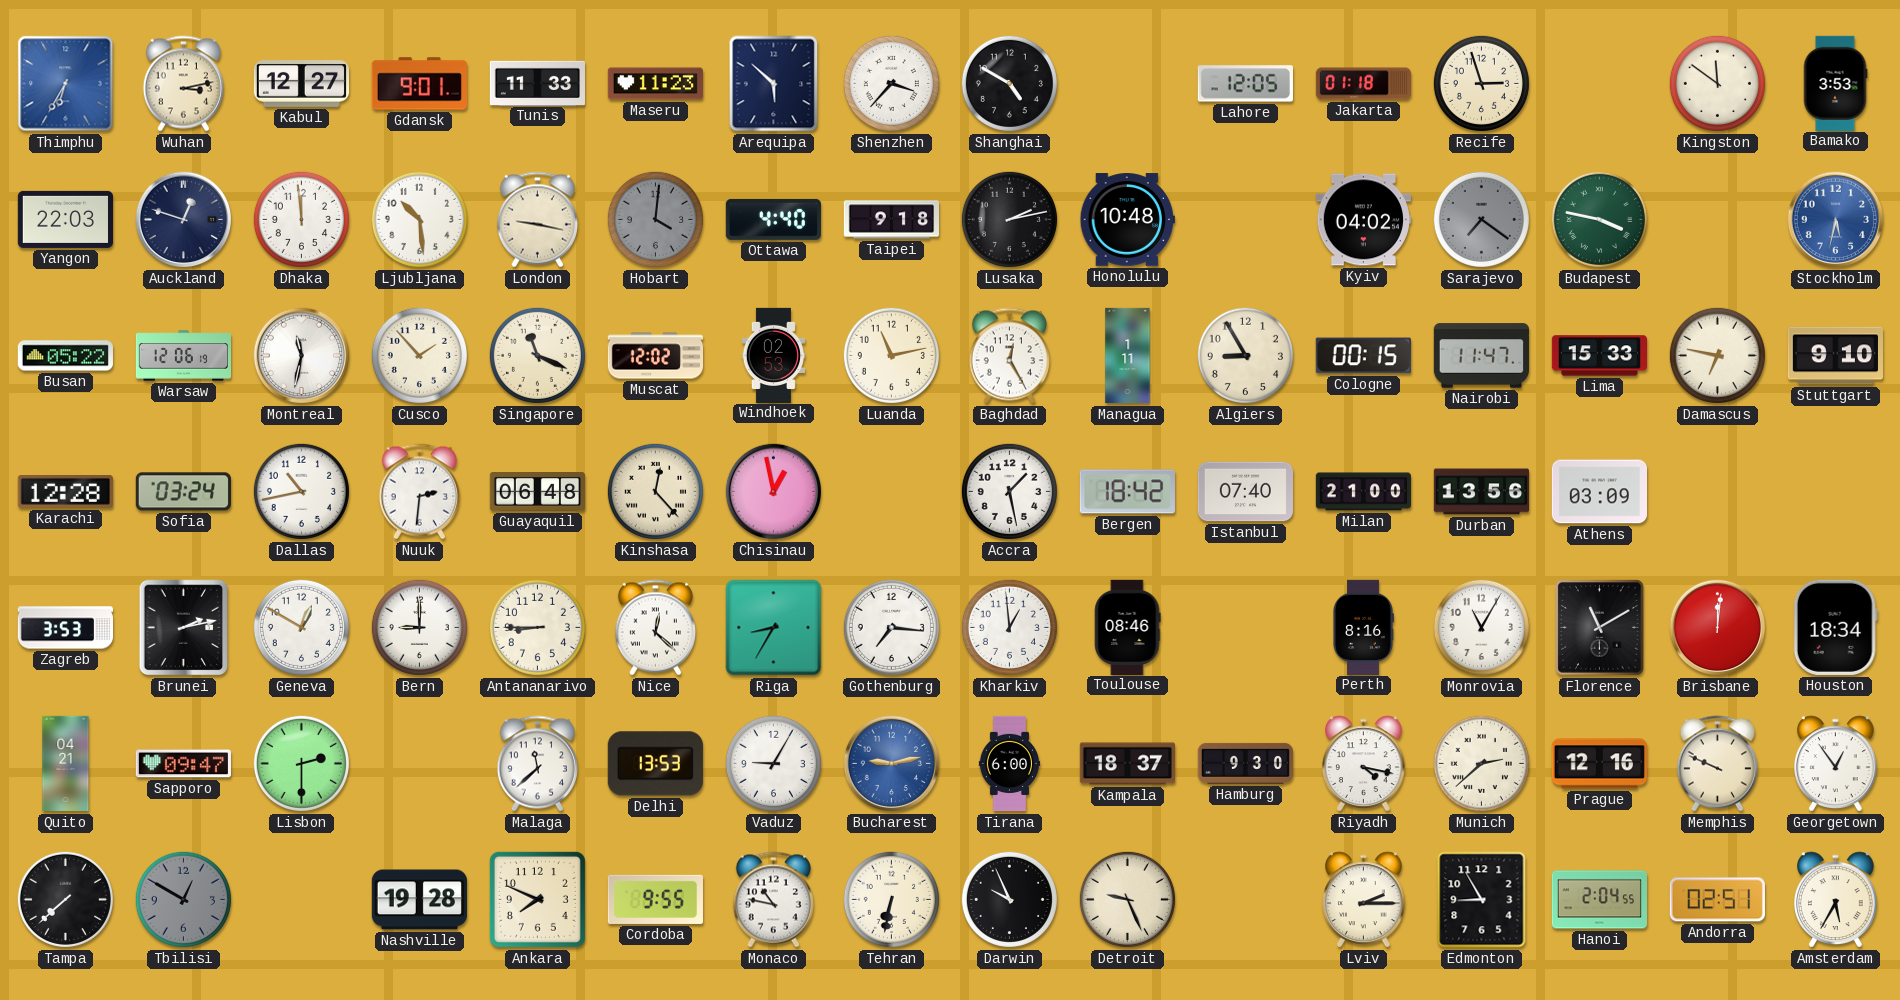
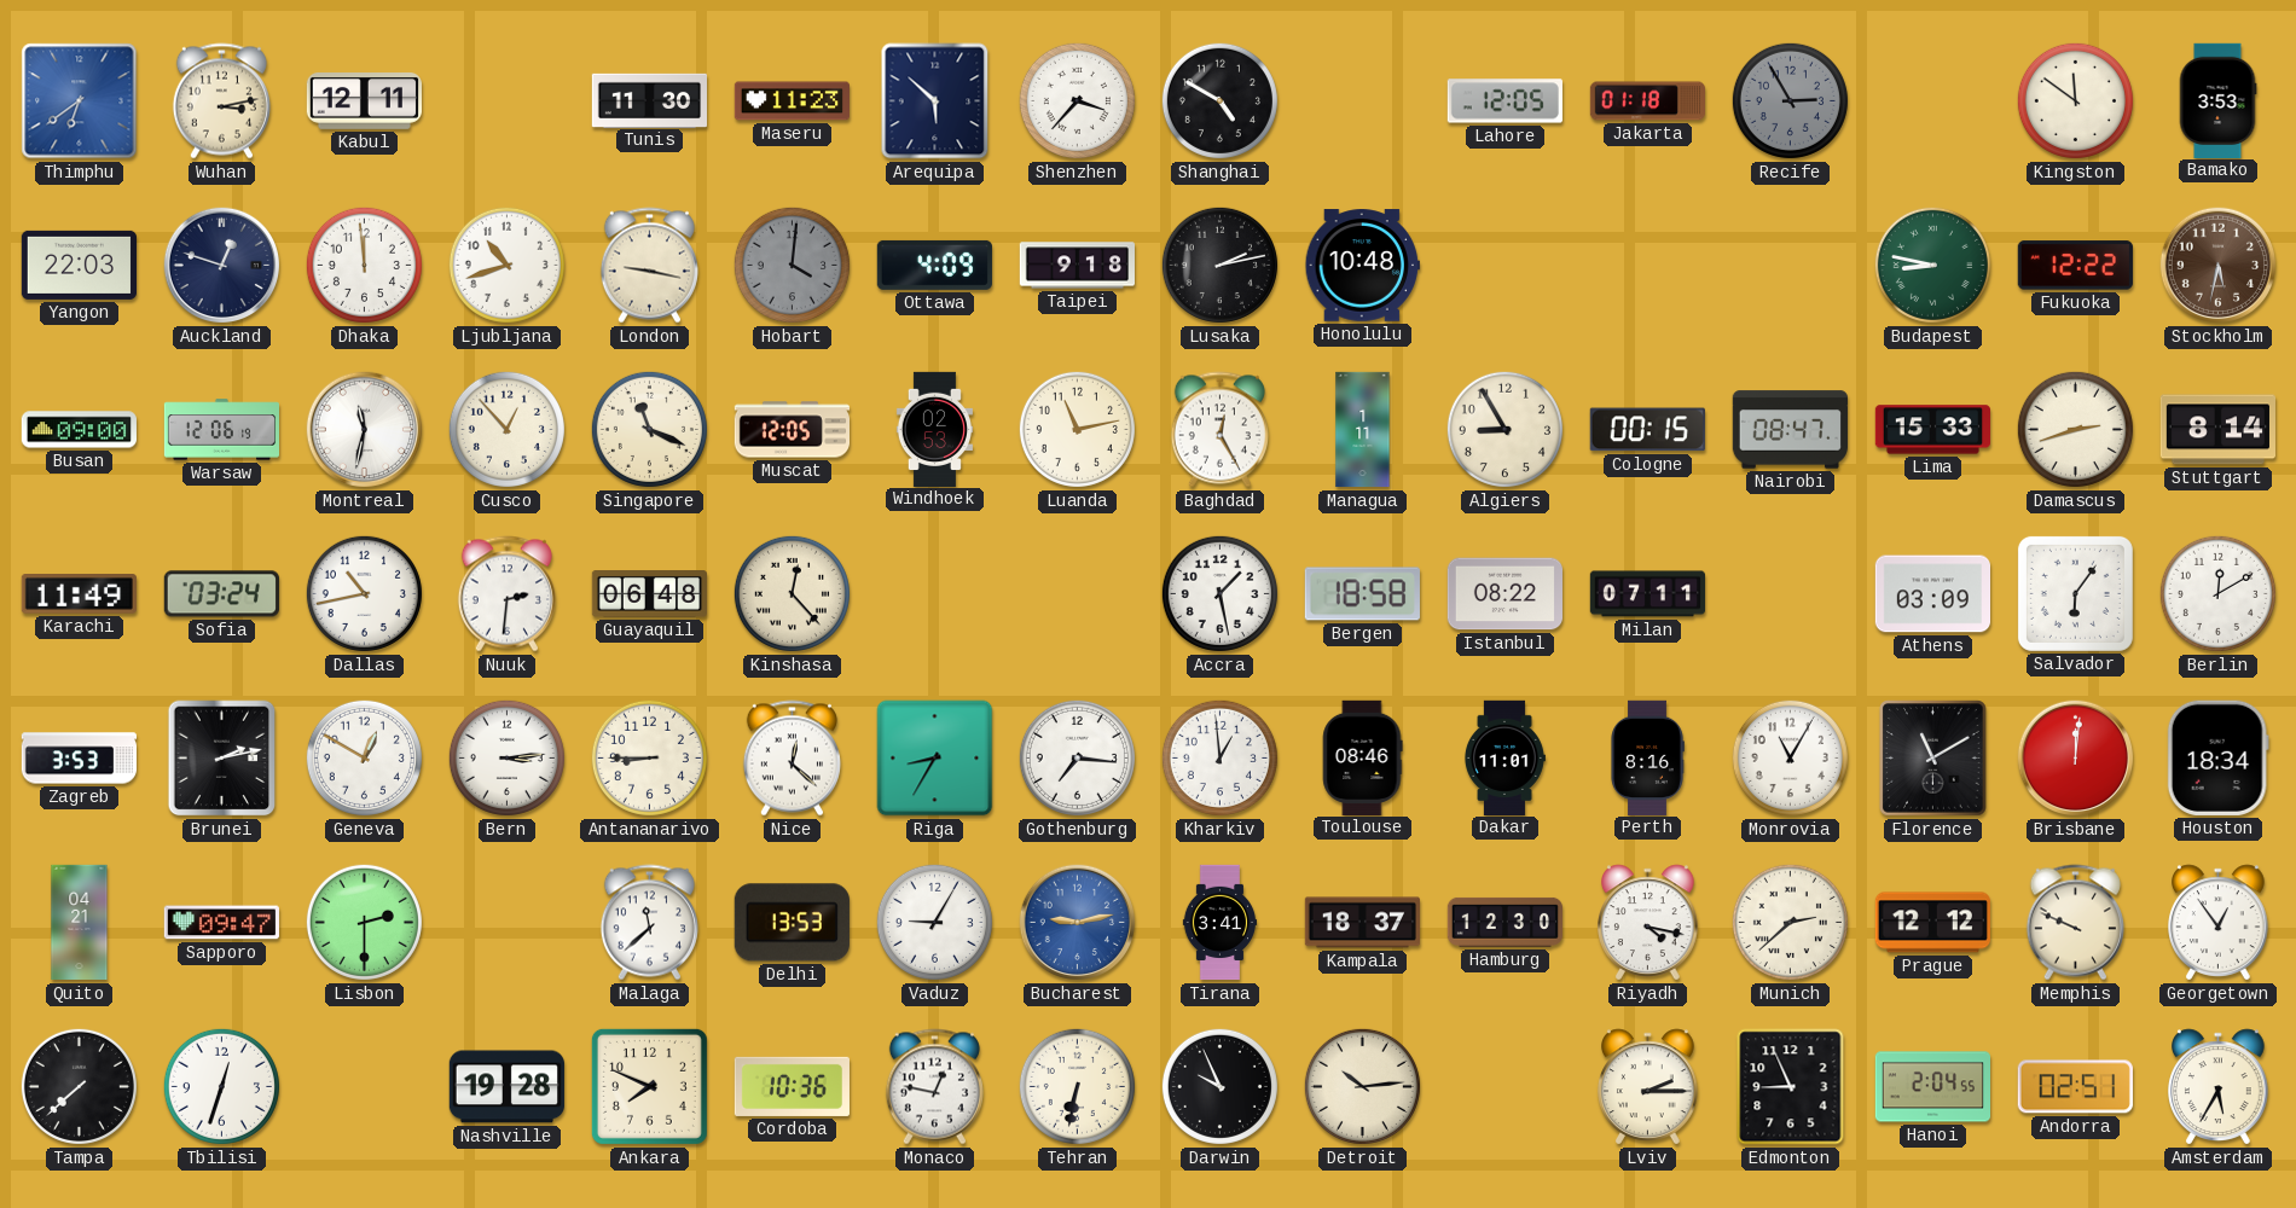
Thimphu: 6:35 -> 6:39
Kabul: 12:27 -> 12:11
Gdansk: 9:01 -> none
Tunis: 11:33 -> 11:30
Recife: 2:57 -> 2:55
Recife dial: cream -> grey
Ljubljana: 10:29 -> 10:42
Ottawa: 4:40 -> 4:09
Kyiv: 04:02 -> none
Sarajevo: 7:21 -> none
Budapest: 3:47 -> 8:47
Fukuoka: none -> 12:22
Stockholm dial: blue -> brown
Busan: 05:22 -> 09:00
Cusco: 1:53 -> 12:53
Muscat: 12:02 -> 12:05
Nairobi: 11:47 -> 08:47
Damascus: 6:47 -> 2:42
Stuttgart: 9:10 -> 8:14
Karachi: 12:28 -> 11:49
Chisinau: 12:58 -> none
Bergen: 18:42 -> 18:58
Istanbul: 07:40 -> 08:22
Milan: 21:00 -> 07:11
Durban: 13:56 -> none
Salvador: none -> 6:06
Berlin: none -> 12:10
Bern: 9:00 -> 3:14
Dakar: none -> 11:01
Tirana: 6:00 -> 3:41
Hamburg: 9:30 -> 12:30
Prague: 12:16 -> 12:12
Tbilisi: 12:50 -> 12:33
Tbilisi dial: grey -> white
Cordoba: 9:55 -> 10:36
Monaco: 10:47 -> 12:47
Detroit: 9:26 -> 10:14
Edmonton: 8:55 -> 8:56
